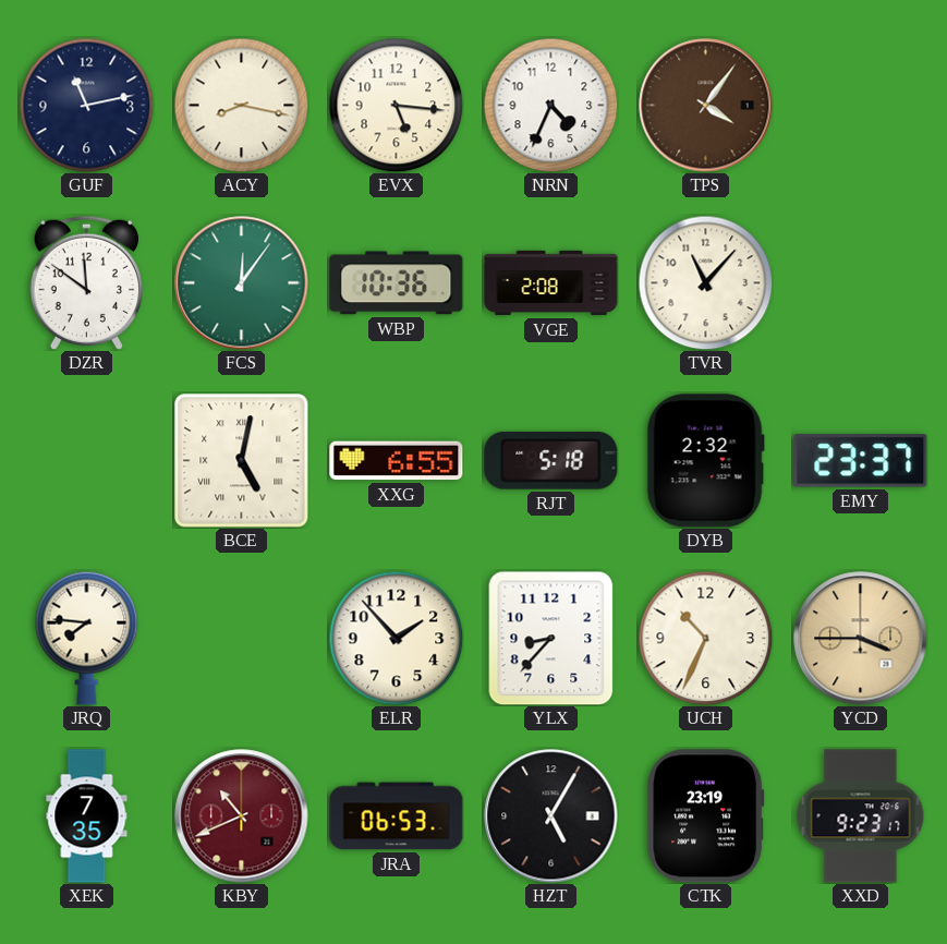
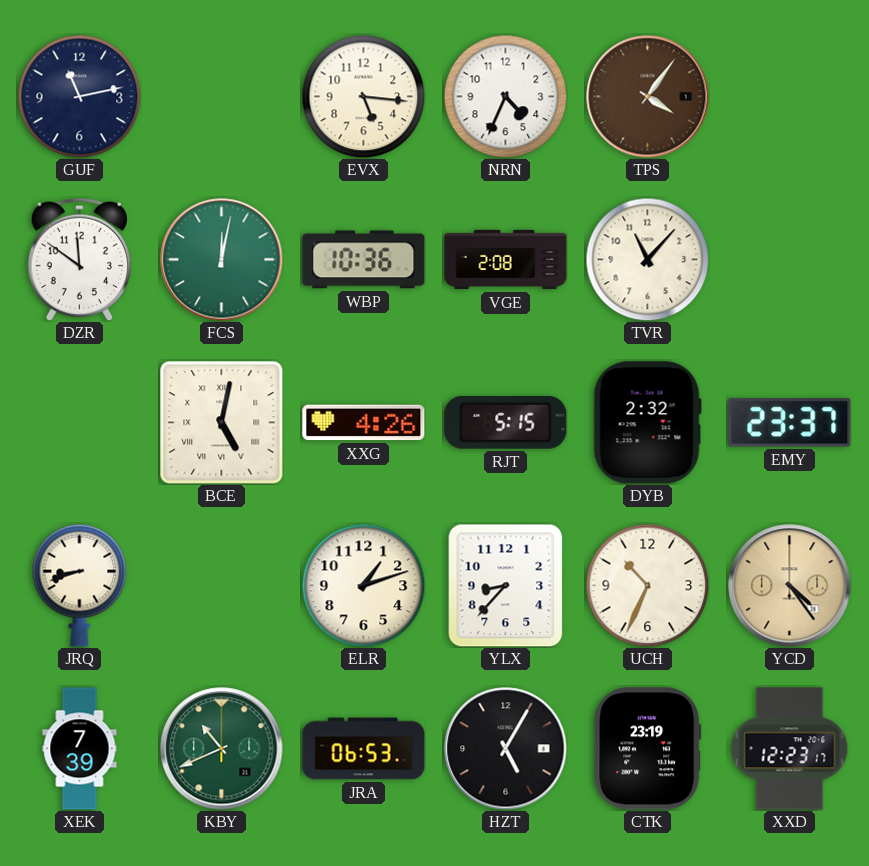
ACY: 8:17 -> none
FCS: 12:06 -> 12:02
XXG: 6:55 -> 4:26
RJT: 5:18 -> 5:15
JRQ: 7:46 -> 8:42
ELR: 1:53 -> 1:12
YCD: 3:45 -> 4:24
XEK: 7:35 -> 7:39
KBY dial: burgundy -> green
XXD: 9:23 -> 12:23
